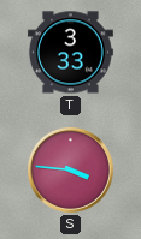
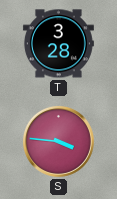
T: 3:33 -> 3:28
